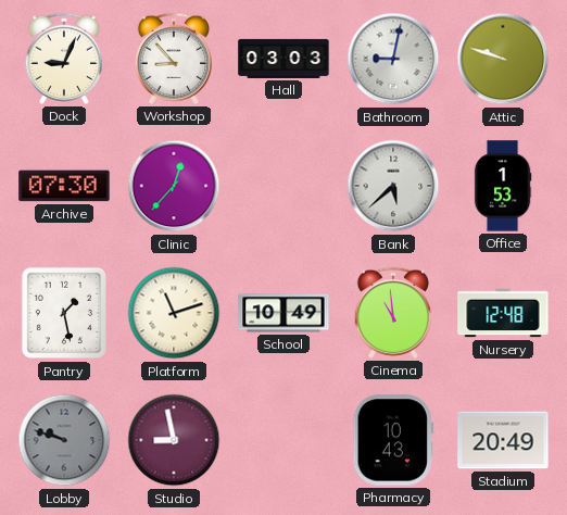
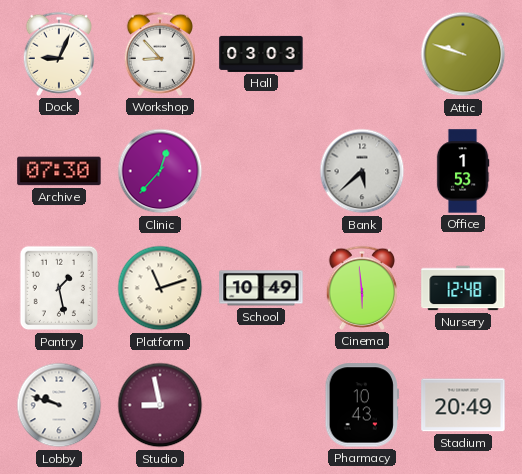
Bathroom: 9:02 -> none
Cinema: 10:59 -> 5:59
Lobby dial: grey -> white
